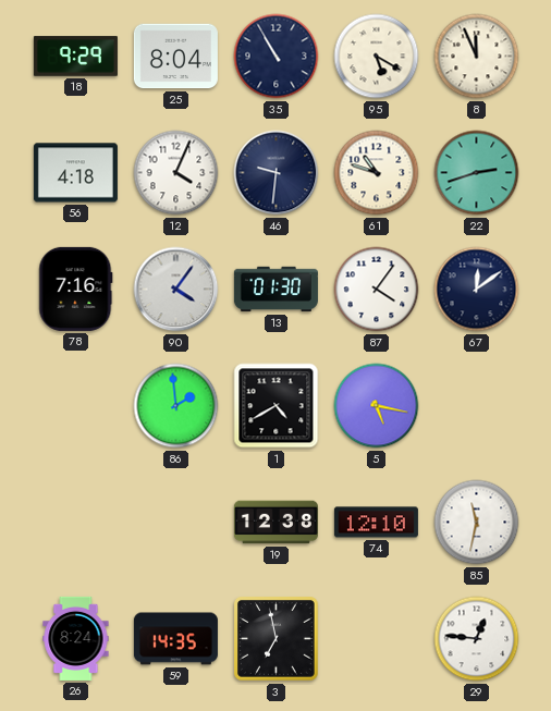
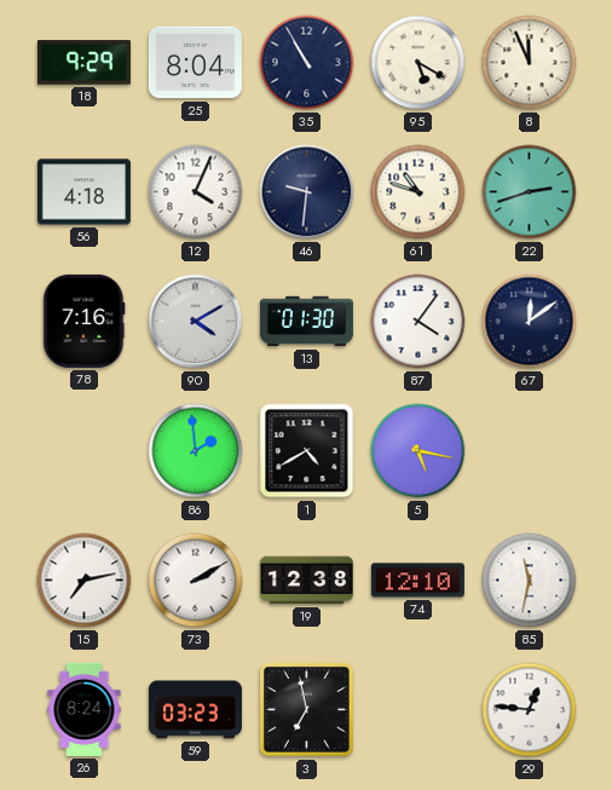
90: 4:06 -> 4:10
15: none -> 7:13
73: none -> 2:10
59: 14:35 -> 03:23
